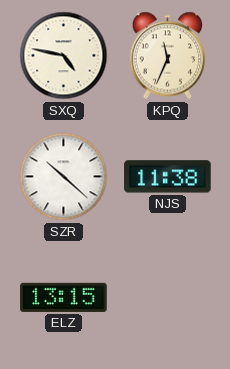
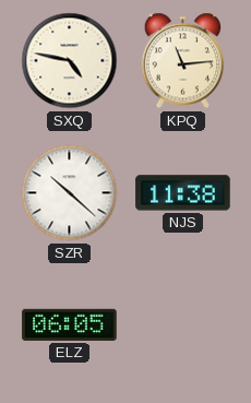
KPQ: 11:34 -> 11:14
ELZ: 13:15 -> 06:05
